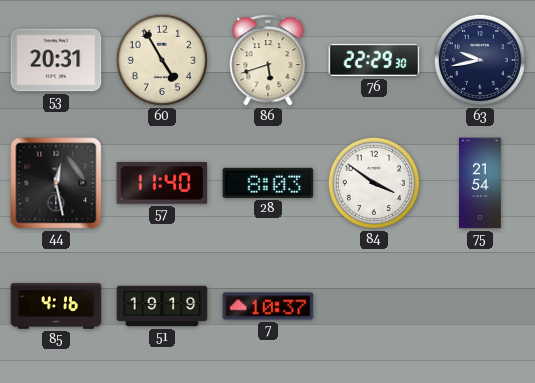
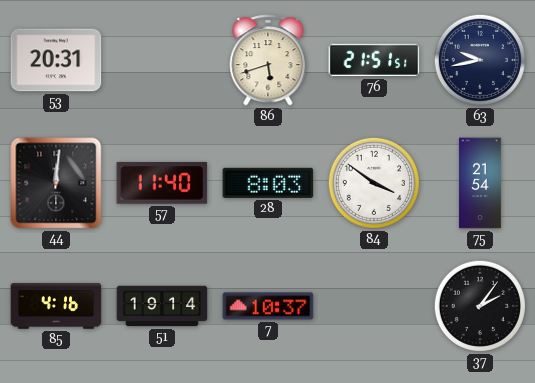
60: 4:55 -> none
76: 22:29 -> 21:51
44: 12:28 -> 12:01
51: 19:19 -> 19:14
37: none -> 2:06
